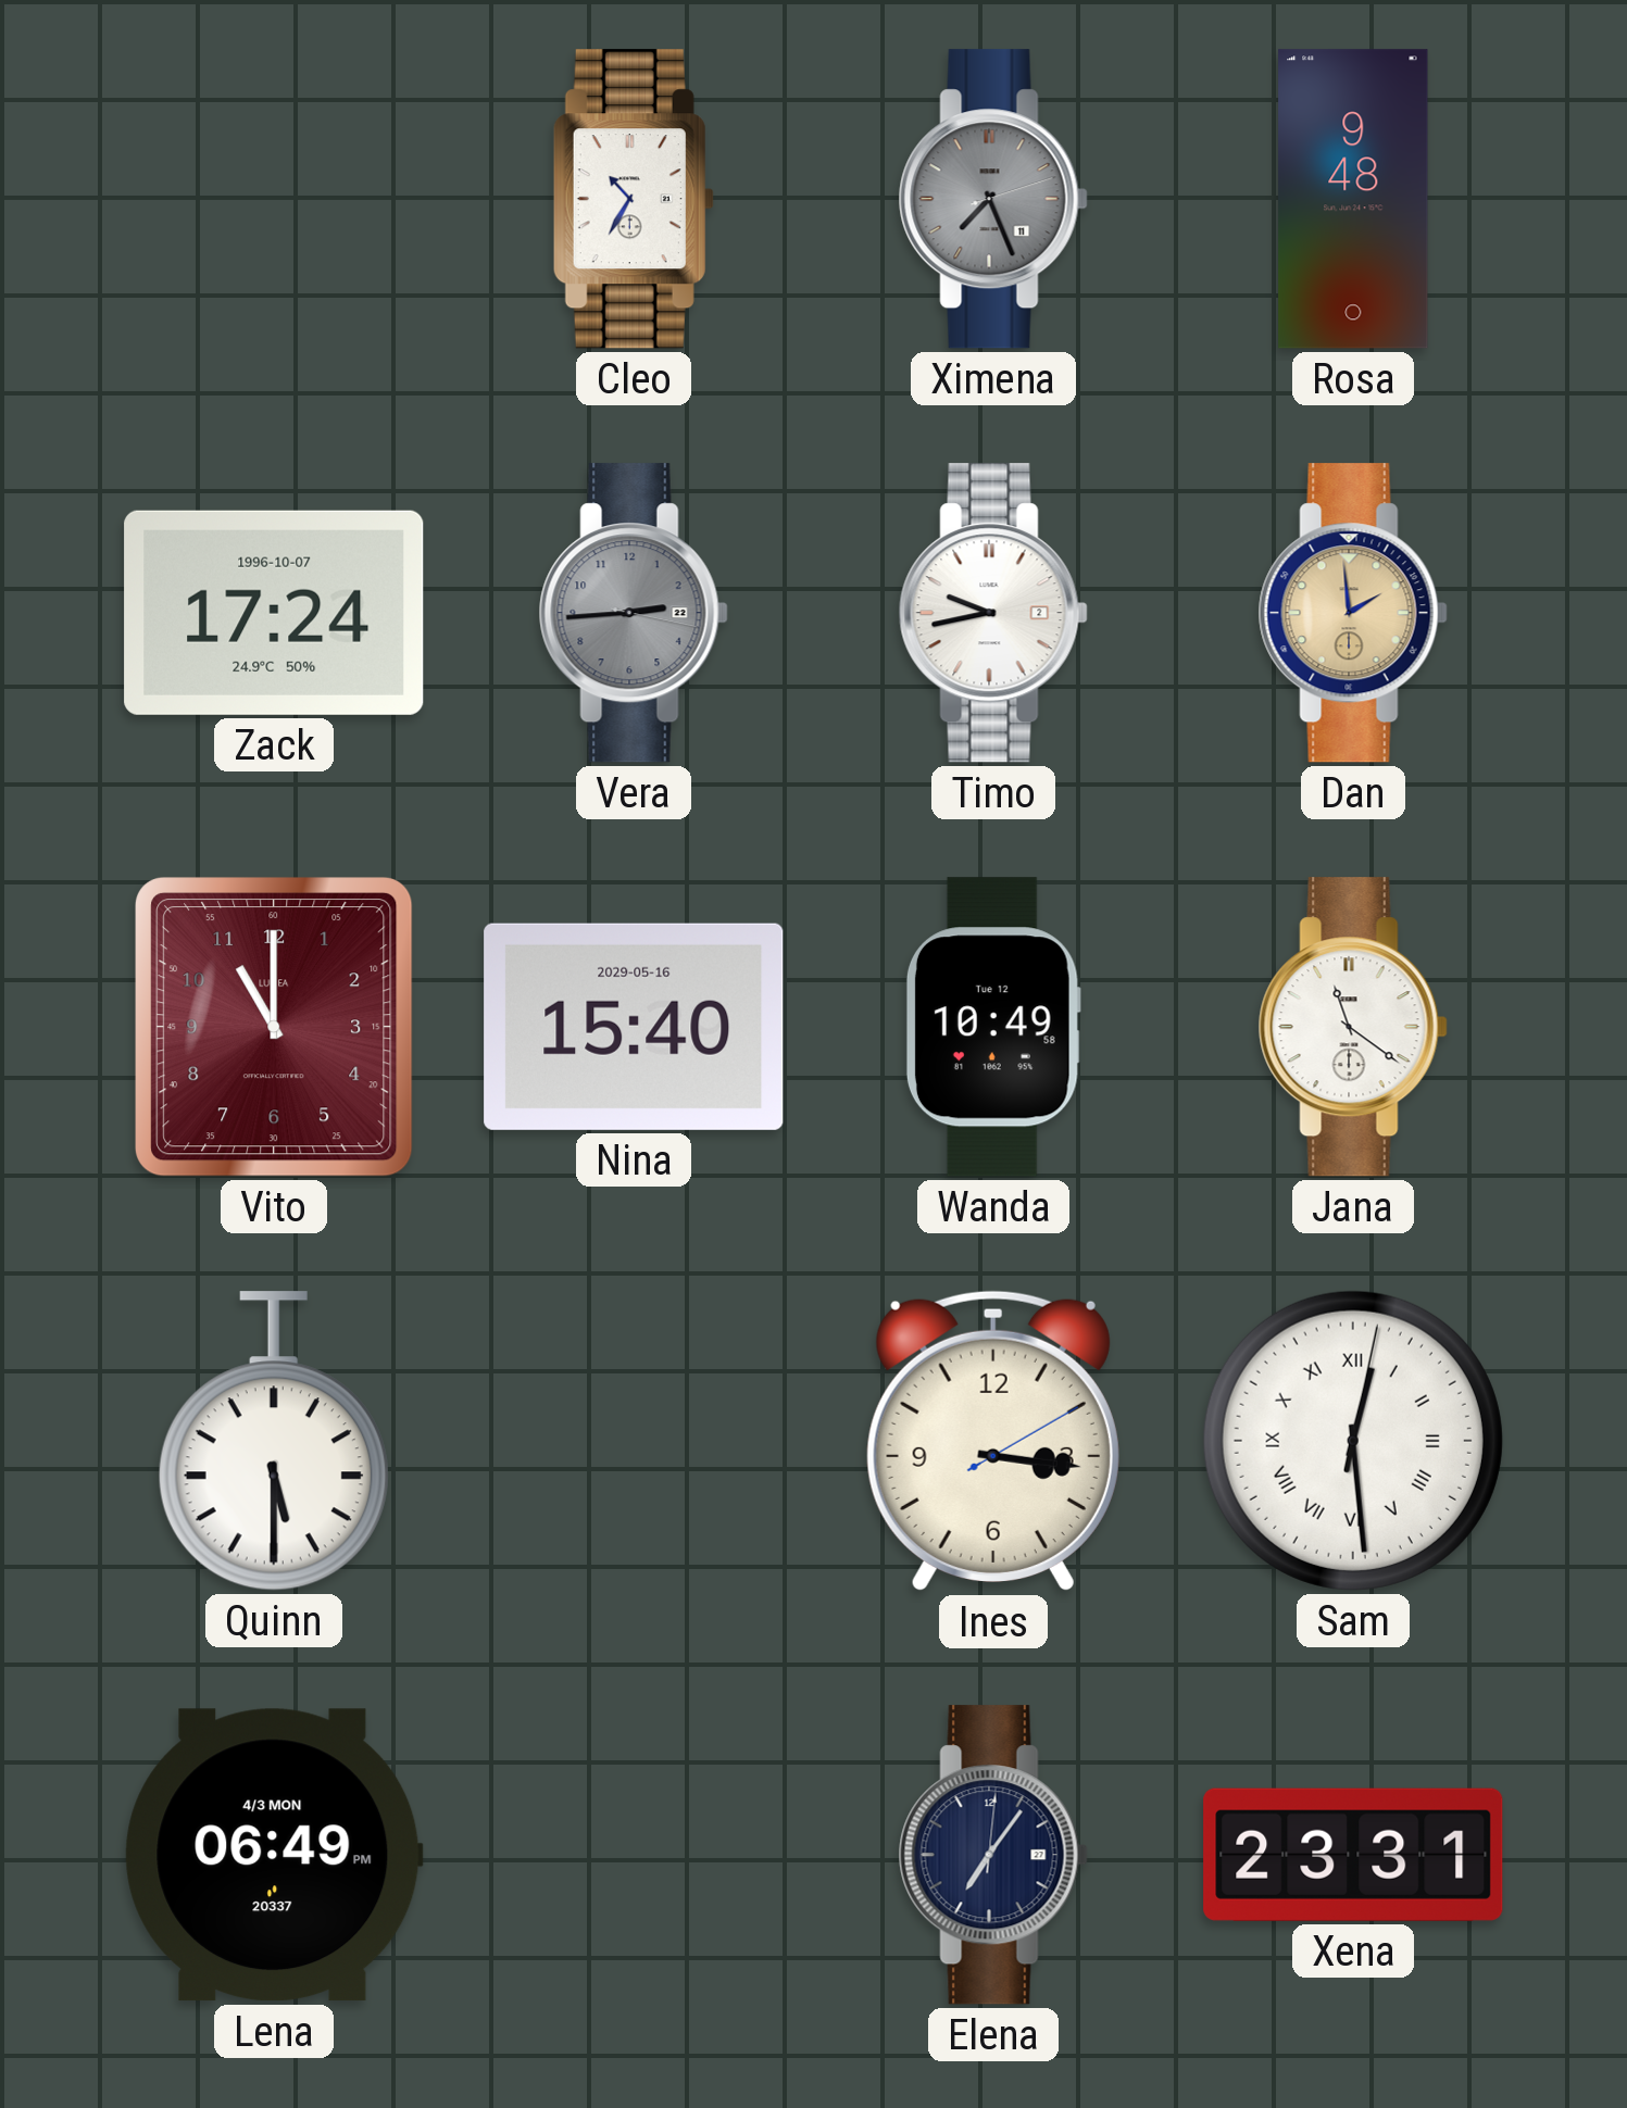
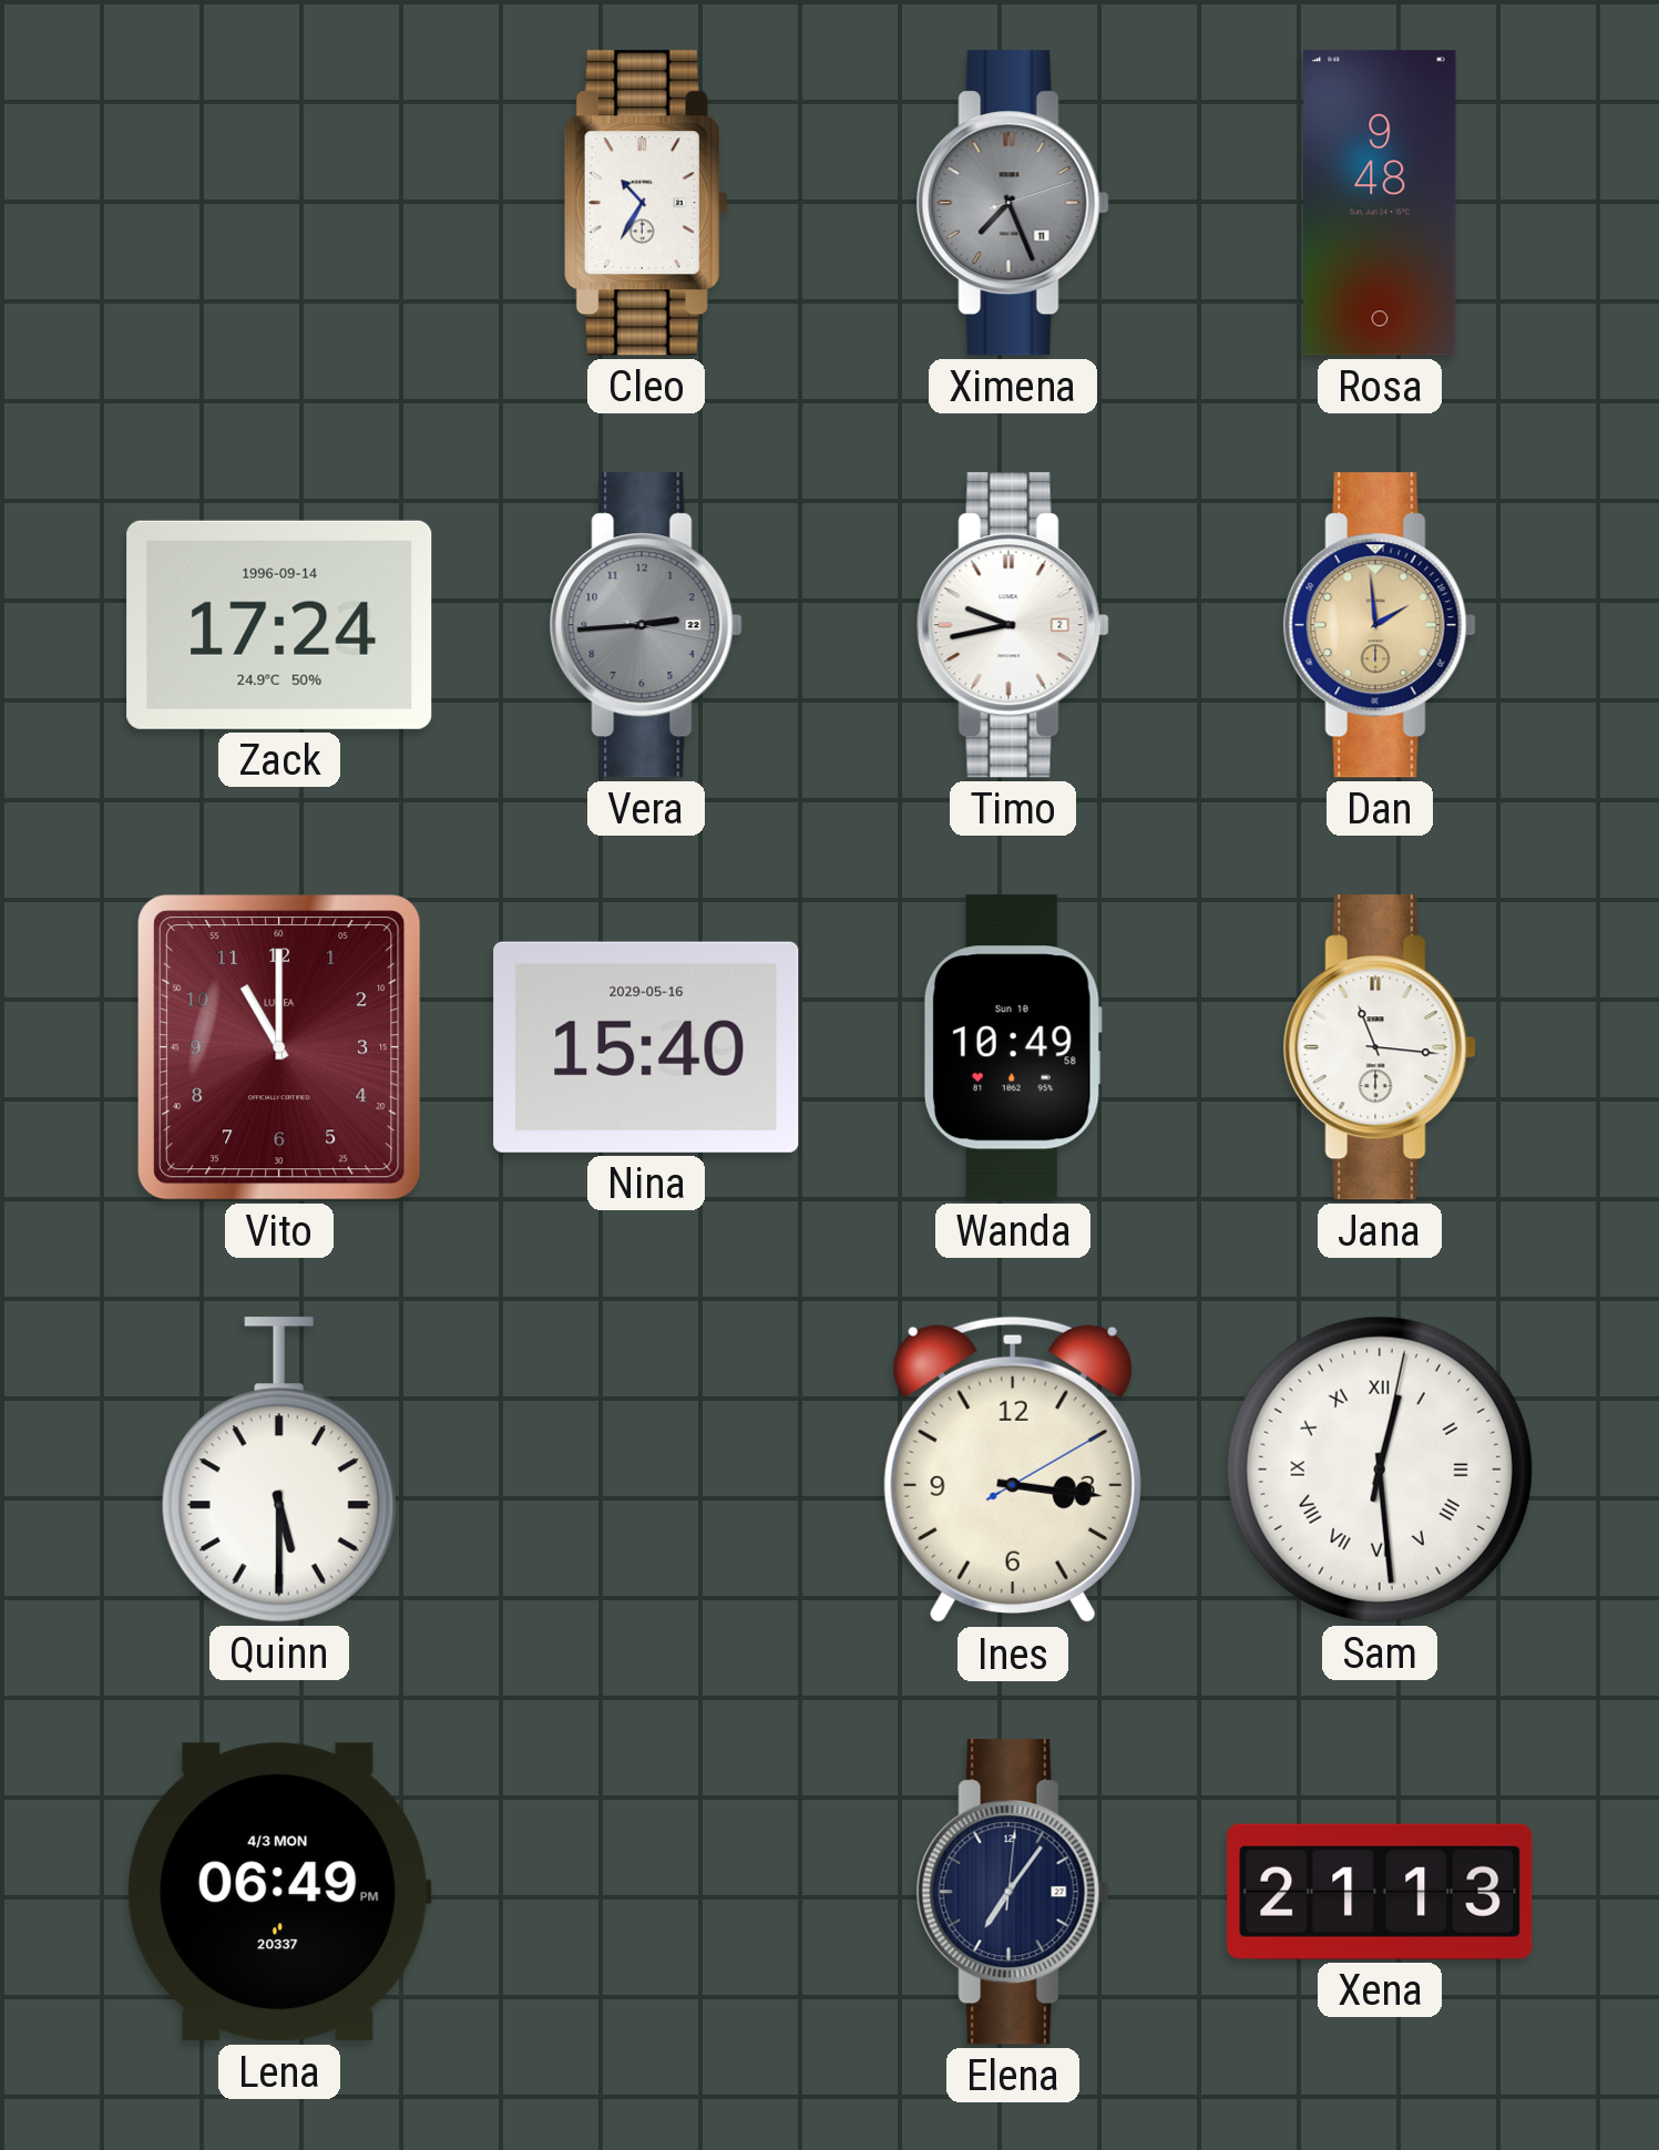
Zack date: 1996-10-07 -> 1996-09-14
Wanda date: Tue 12 -> Sun 10
Jana: 11:21 -> 11:16
Xena: 23:31 -> 21:13
